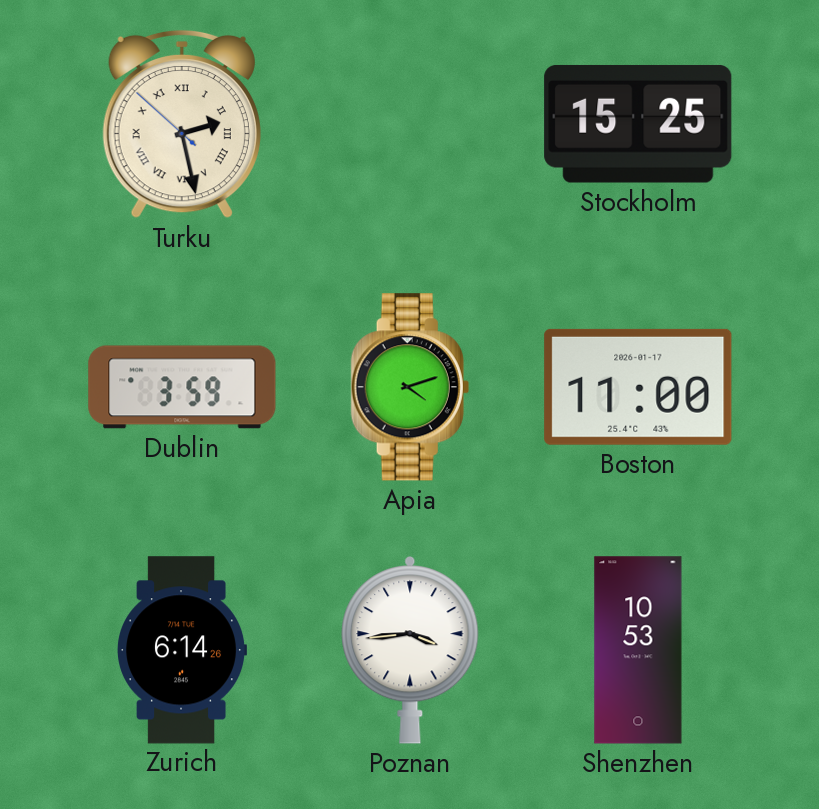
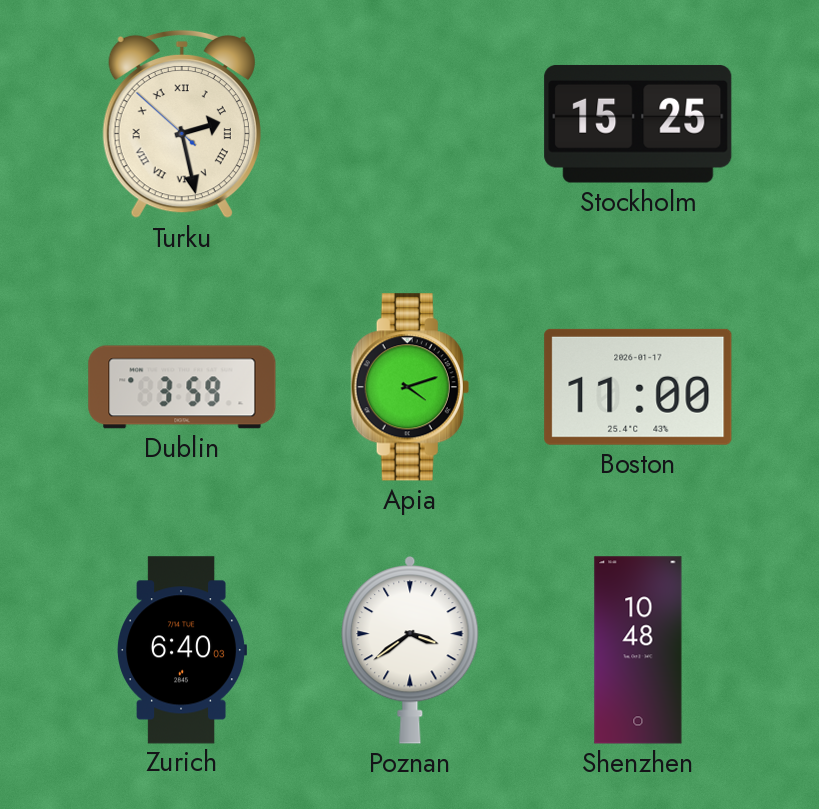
Zurich: 6:14 -> 6:40
Poznan: 3:44 -> 3:39
Shenzhen: 10:53 -> 10:48
